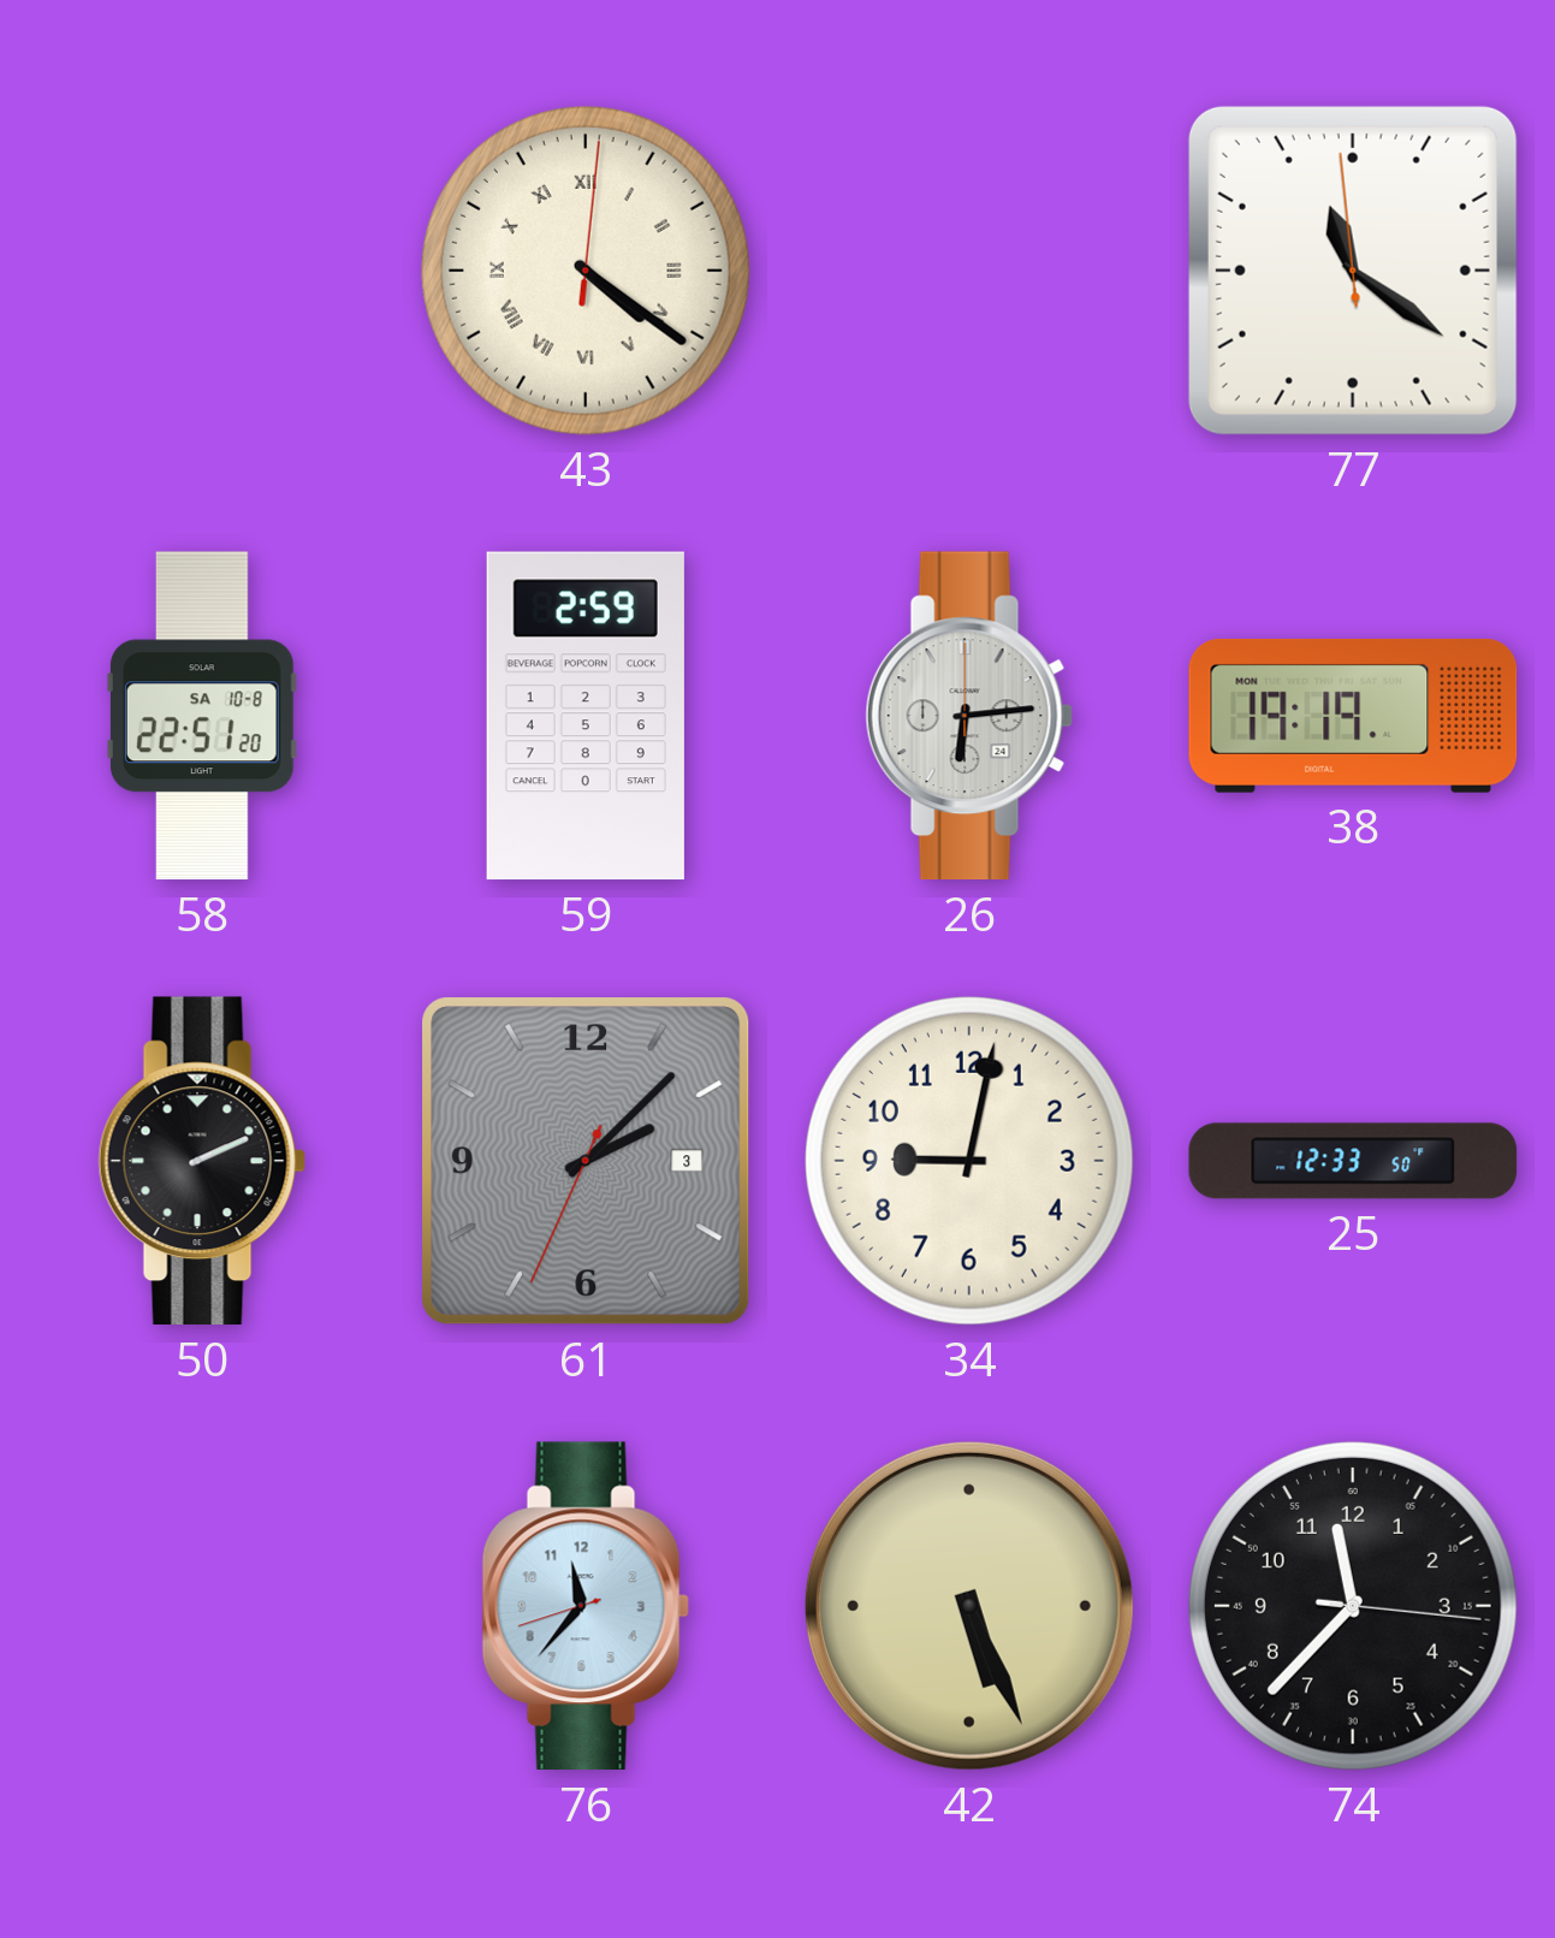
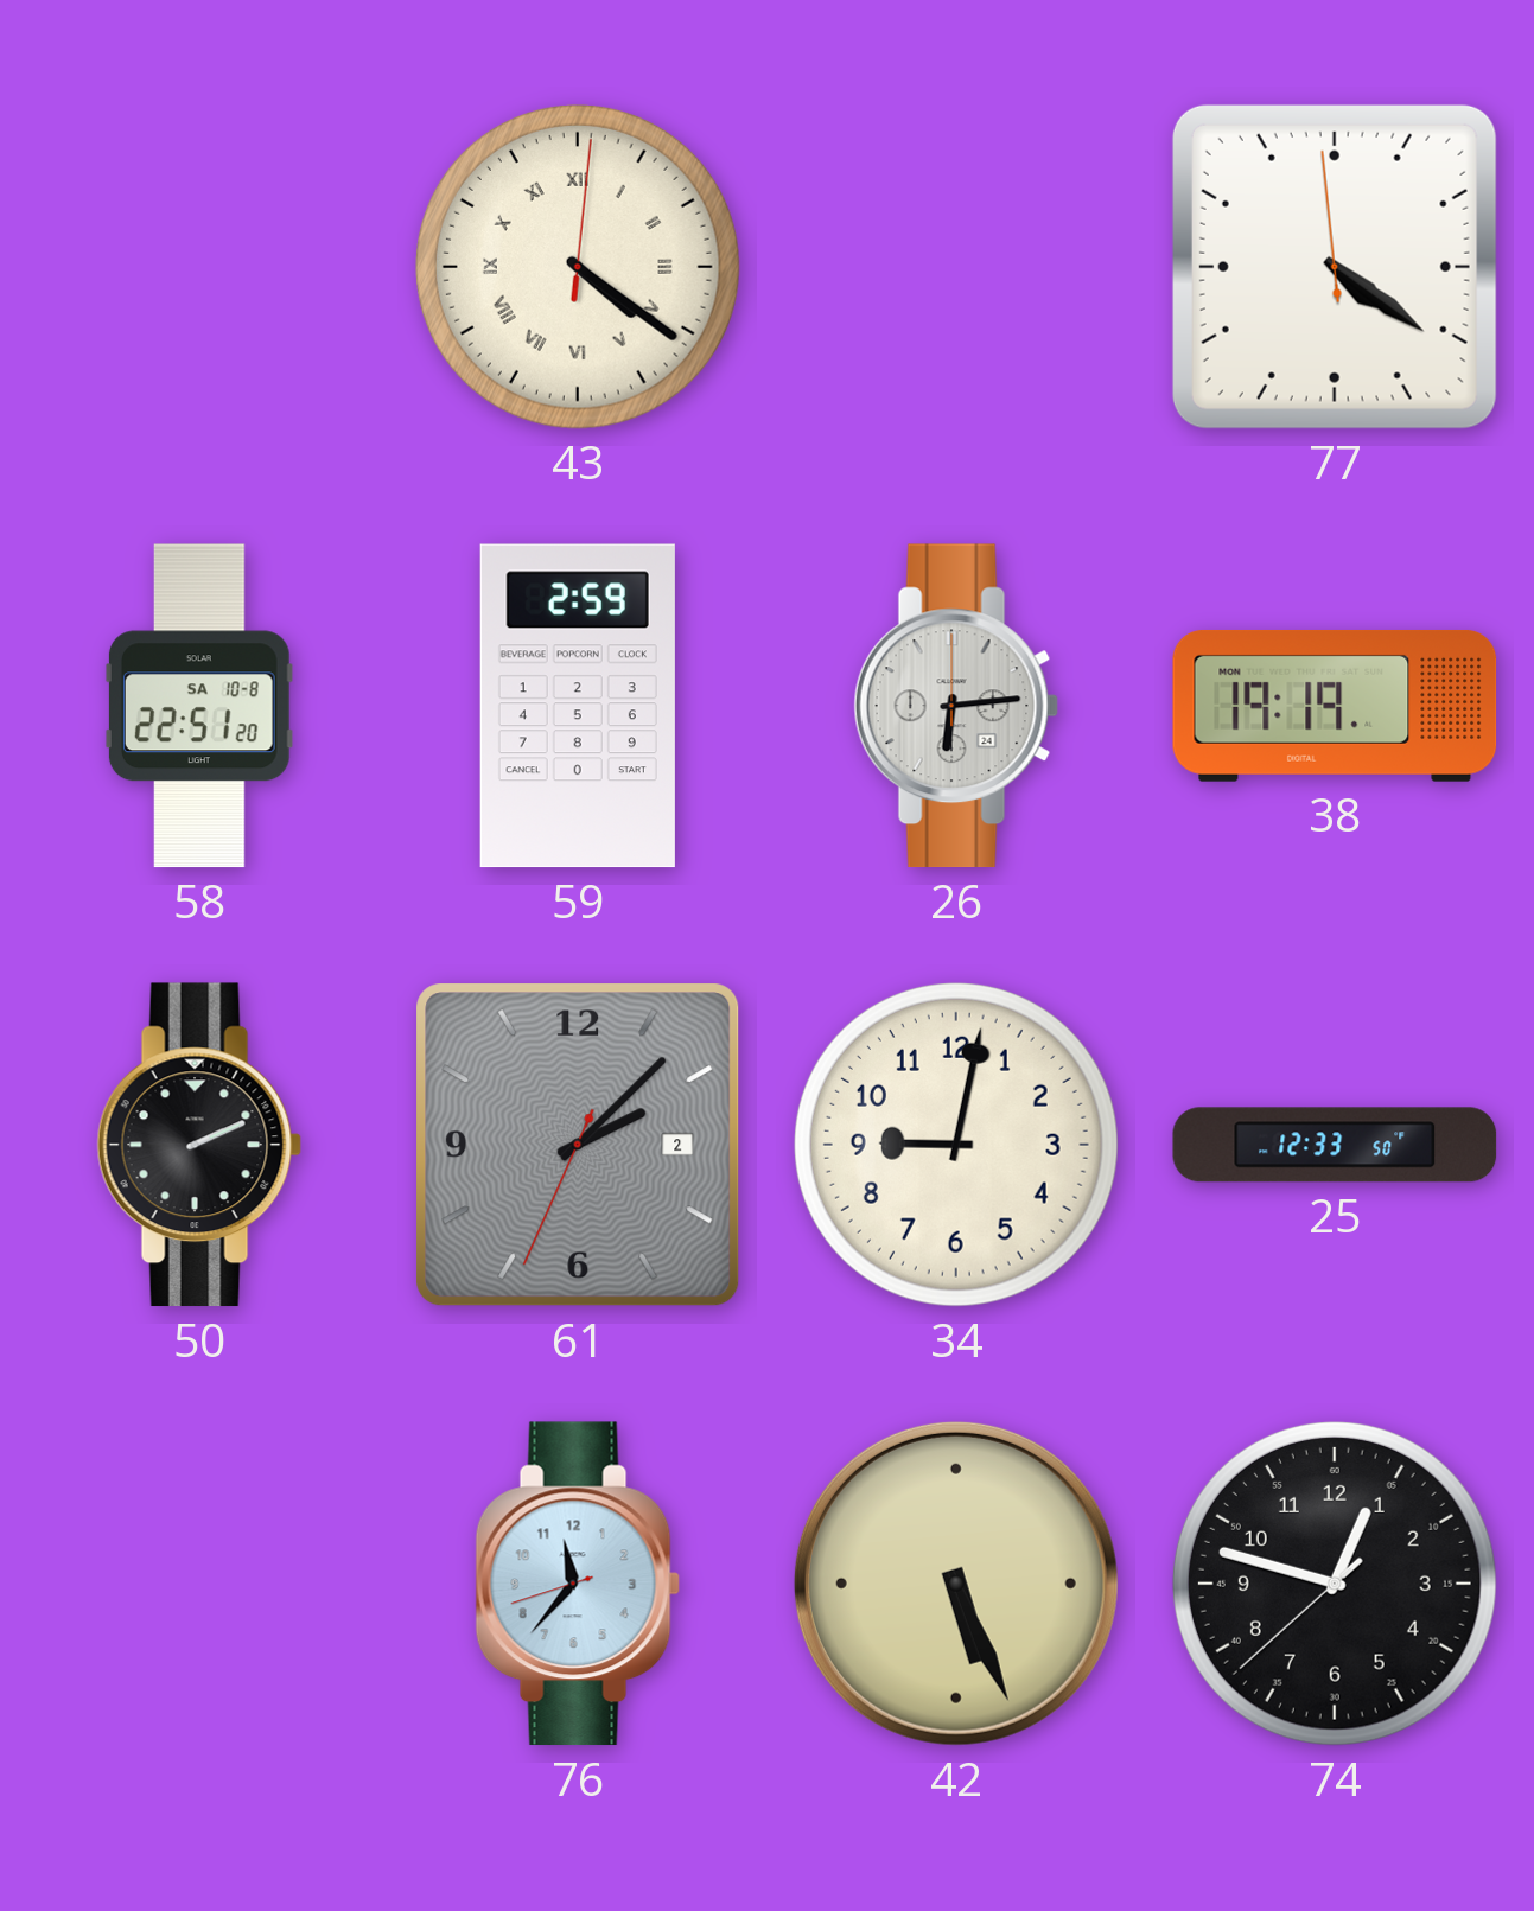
77: 11:20 -> 4:20
61 date: 3 -> 2
74: 11:37 -> 12:47
